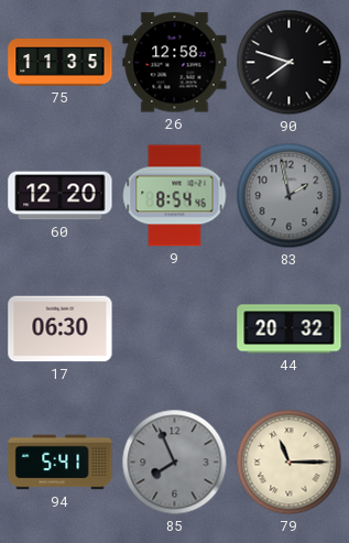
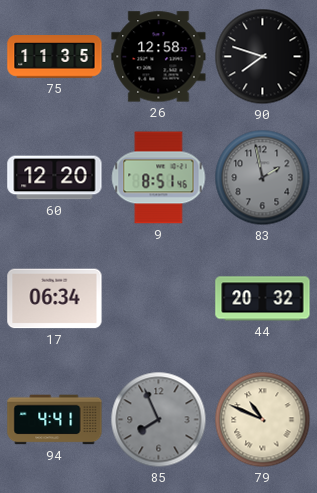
9: 8:54 -> 8:51
17: 06:30 -> 06:34
94: 5:41 -> 4:41
79: 11:15 -> 10:49
